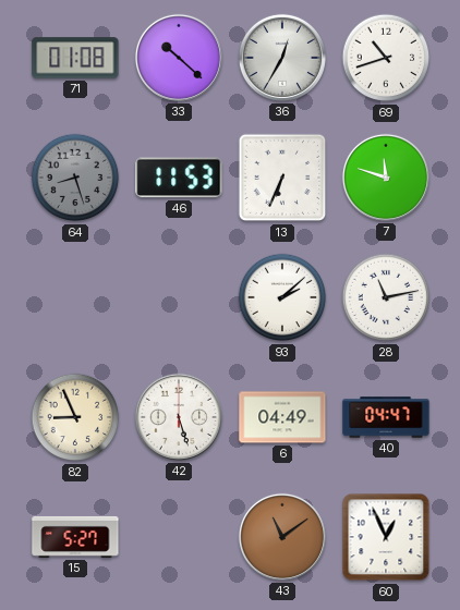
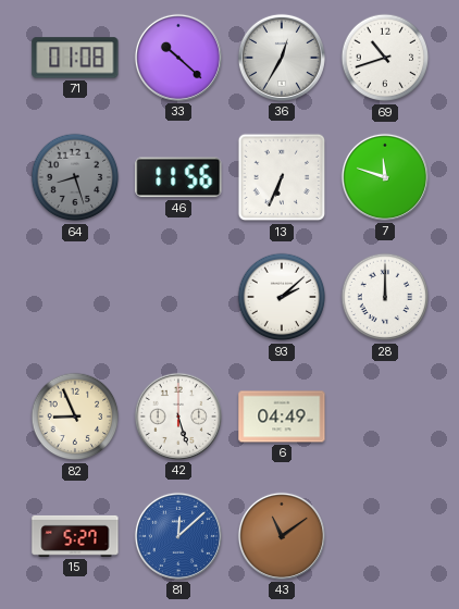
46: 11:53 -> 11:56
28: 11:13 -> 12:00
40: 04:47 -> none
81: none -> 12:08
60: 12:56 -> none
